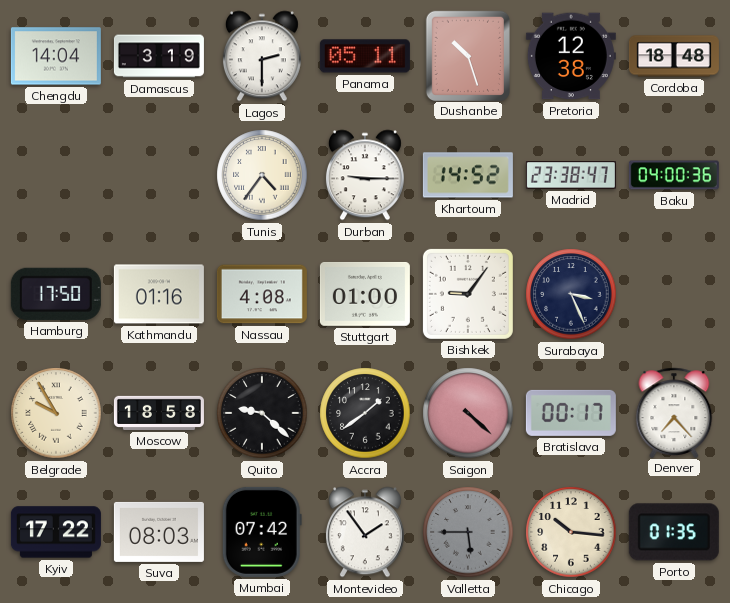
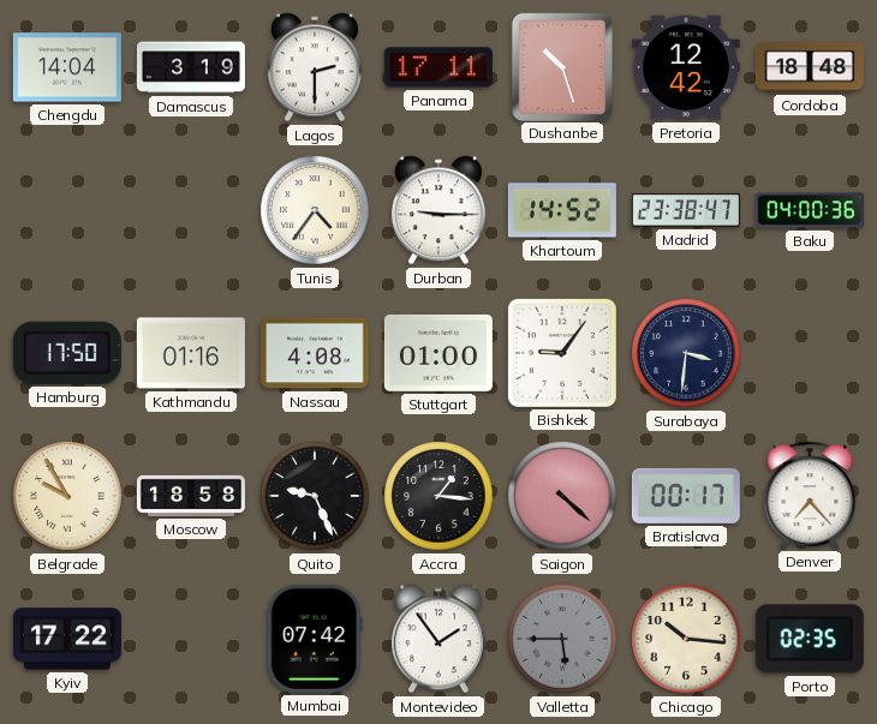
Panama: 05:11 -> 17:11
Pretoria: 12:38 -> 12:42
Surabaya: 3:26 -> 3:31
Quito: 9:22 -> 9:26
Accra: 1:39 -> 1:16
Suva: 08:03 -> none
Porto: 01:35 -> 02:35
